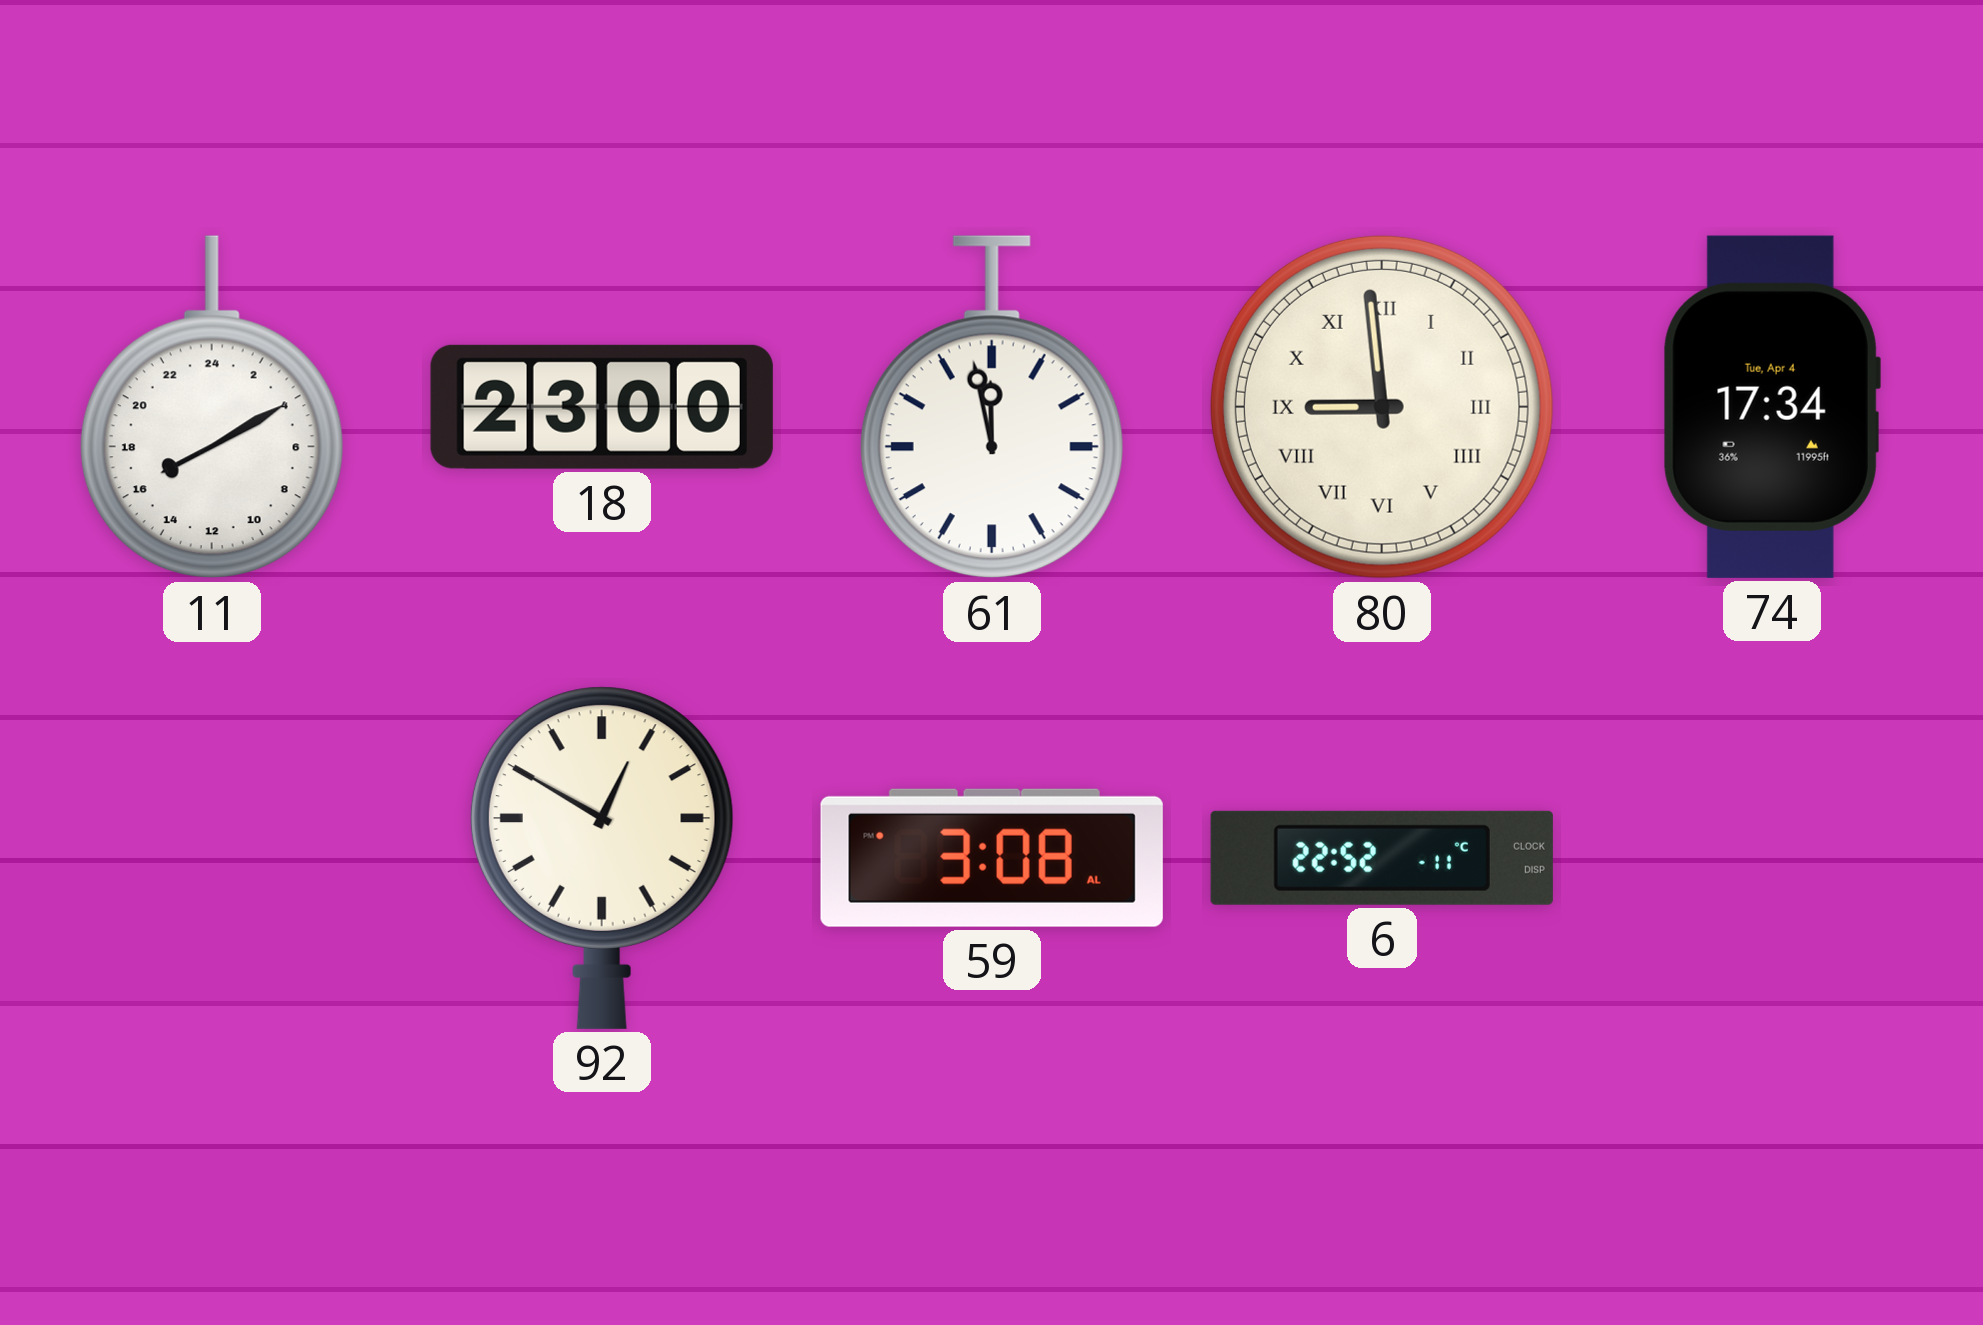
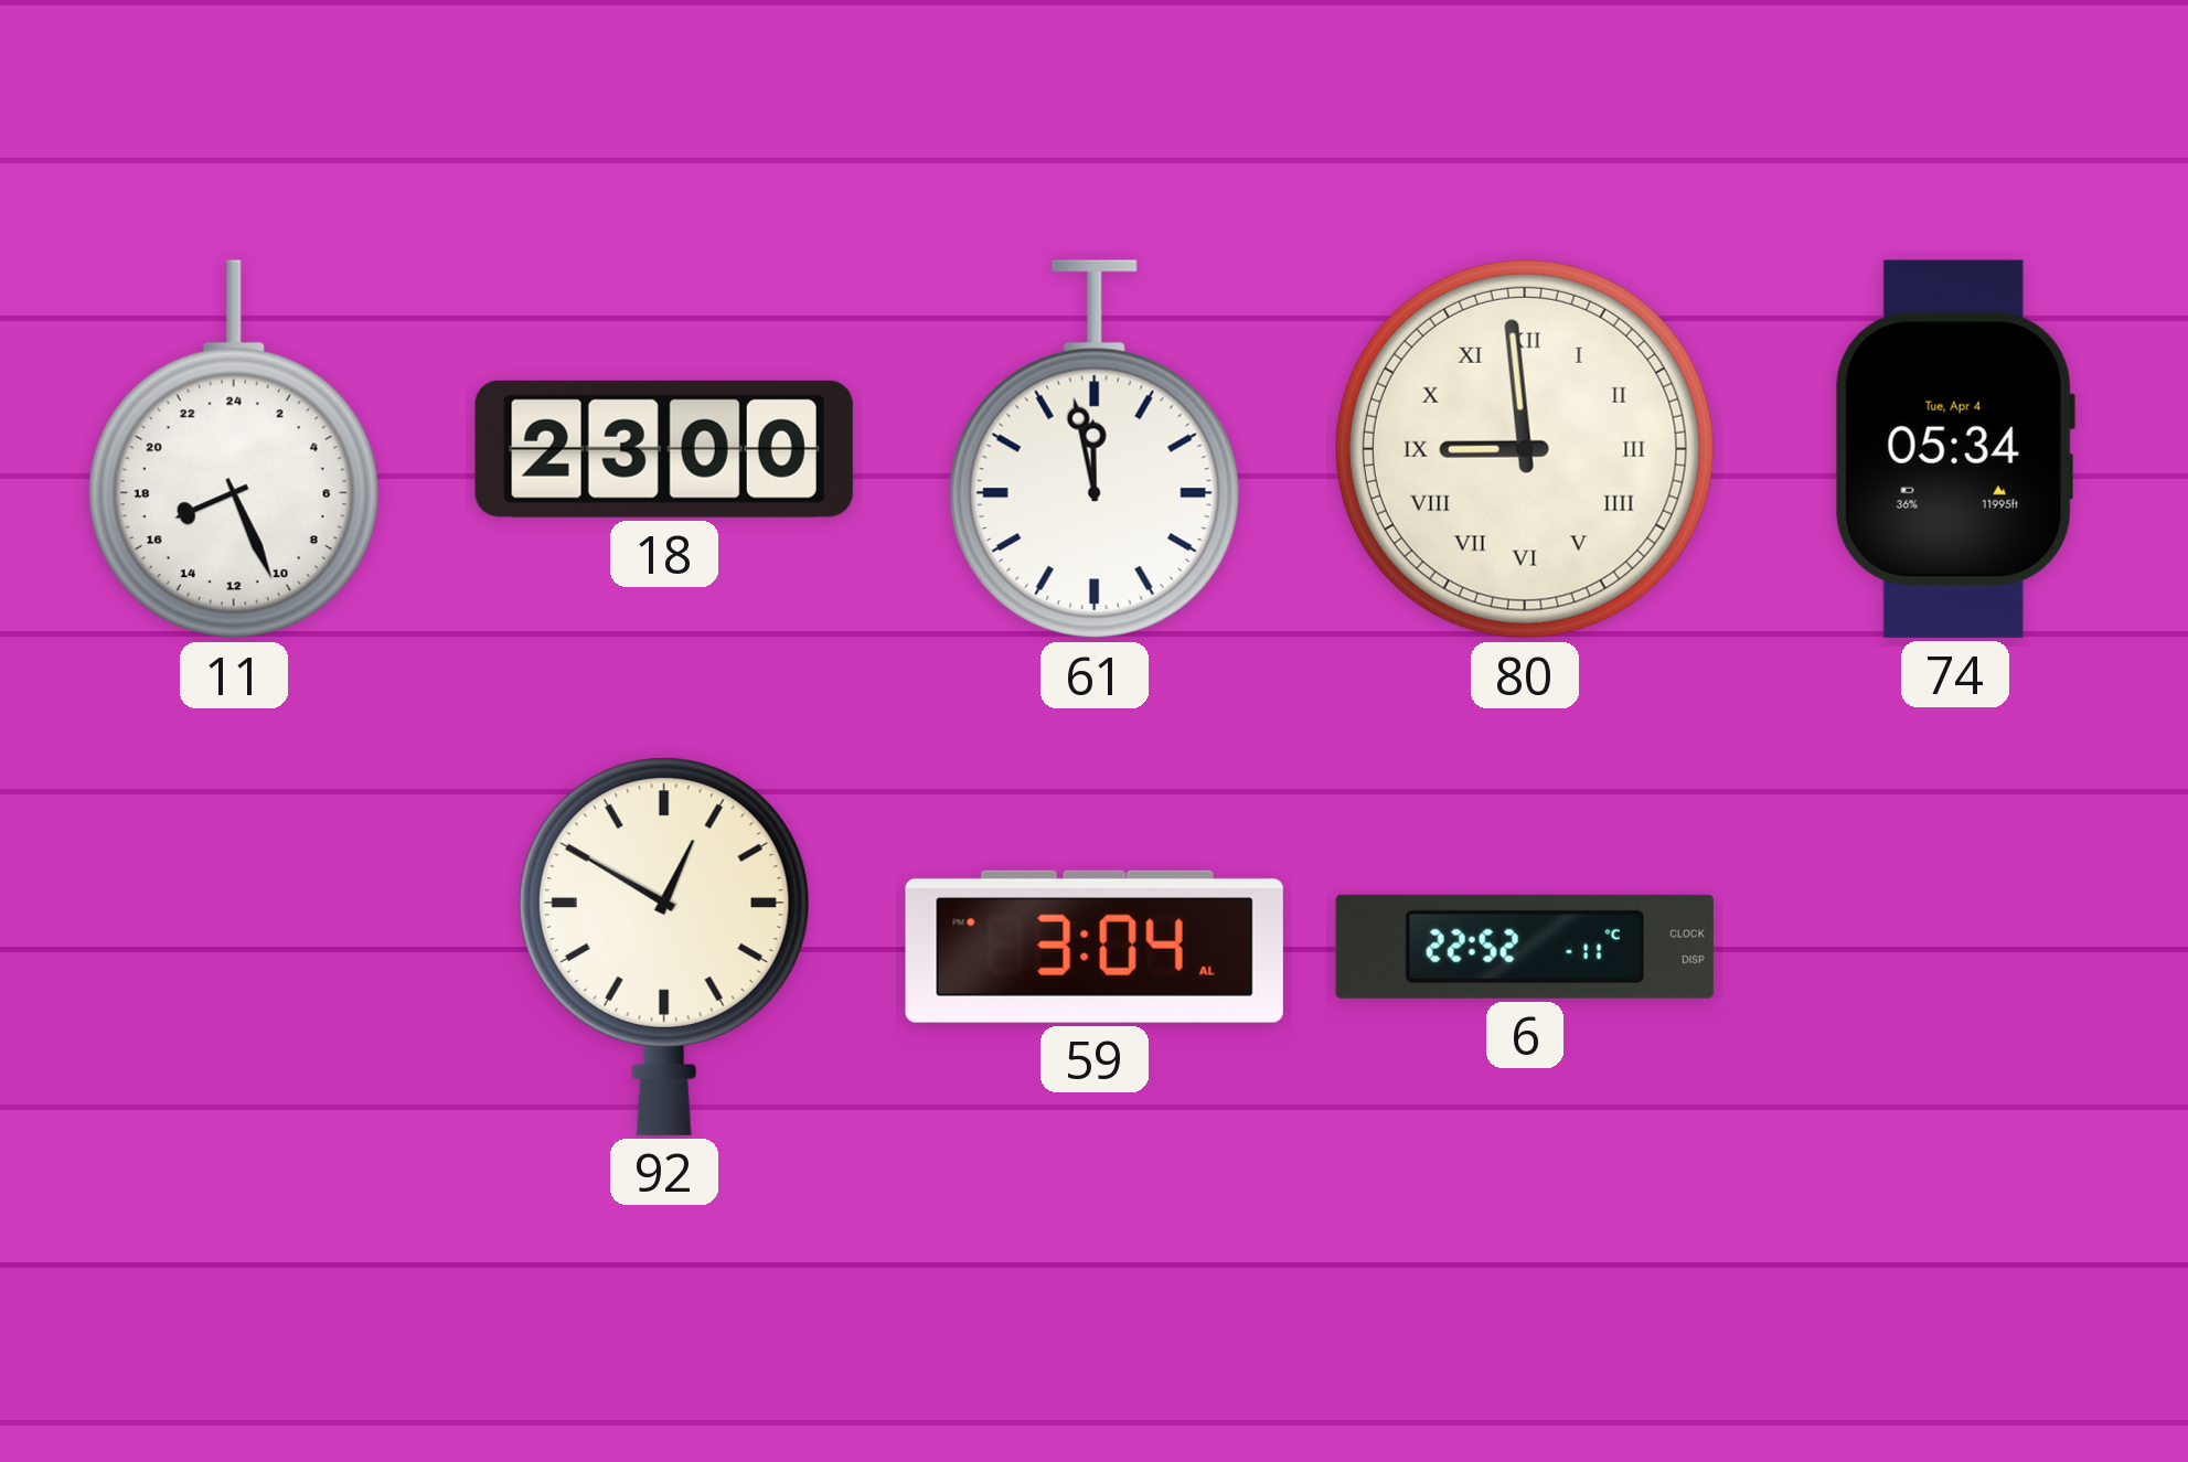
11: 16:10 -> 16:26
74: 17:34 -> 05:34
59: 3:08 -> 3:04
